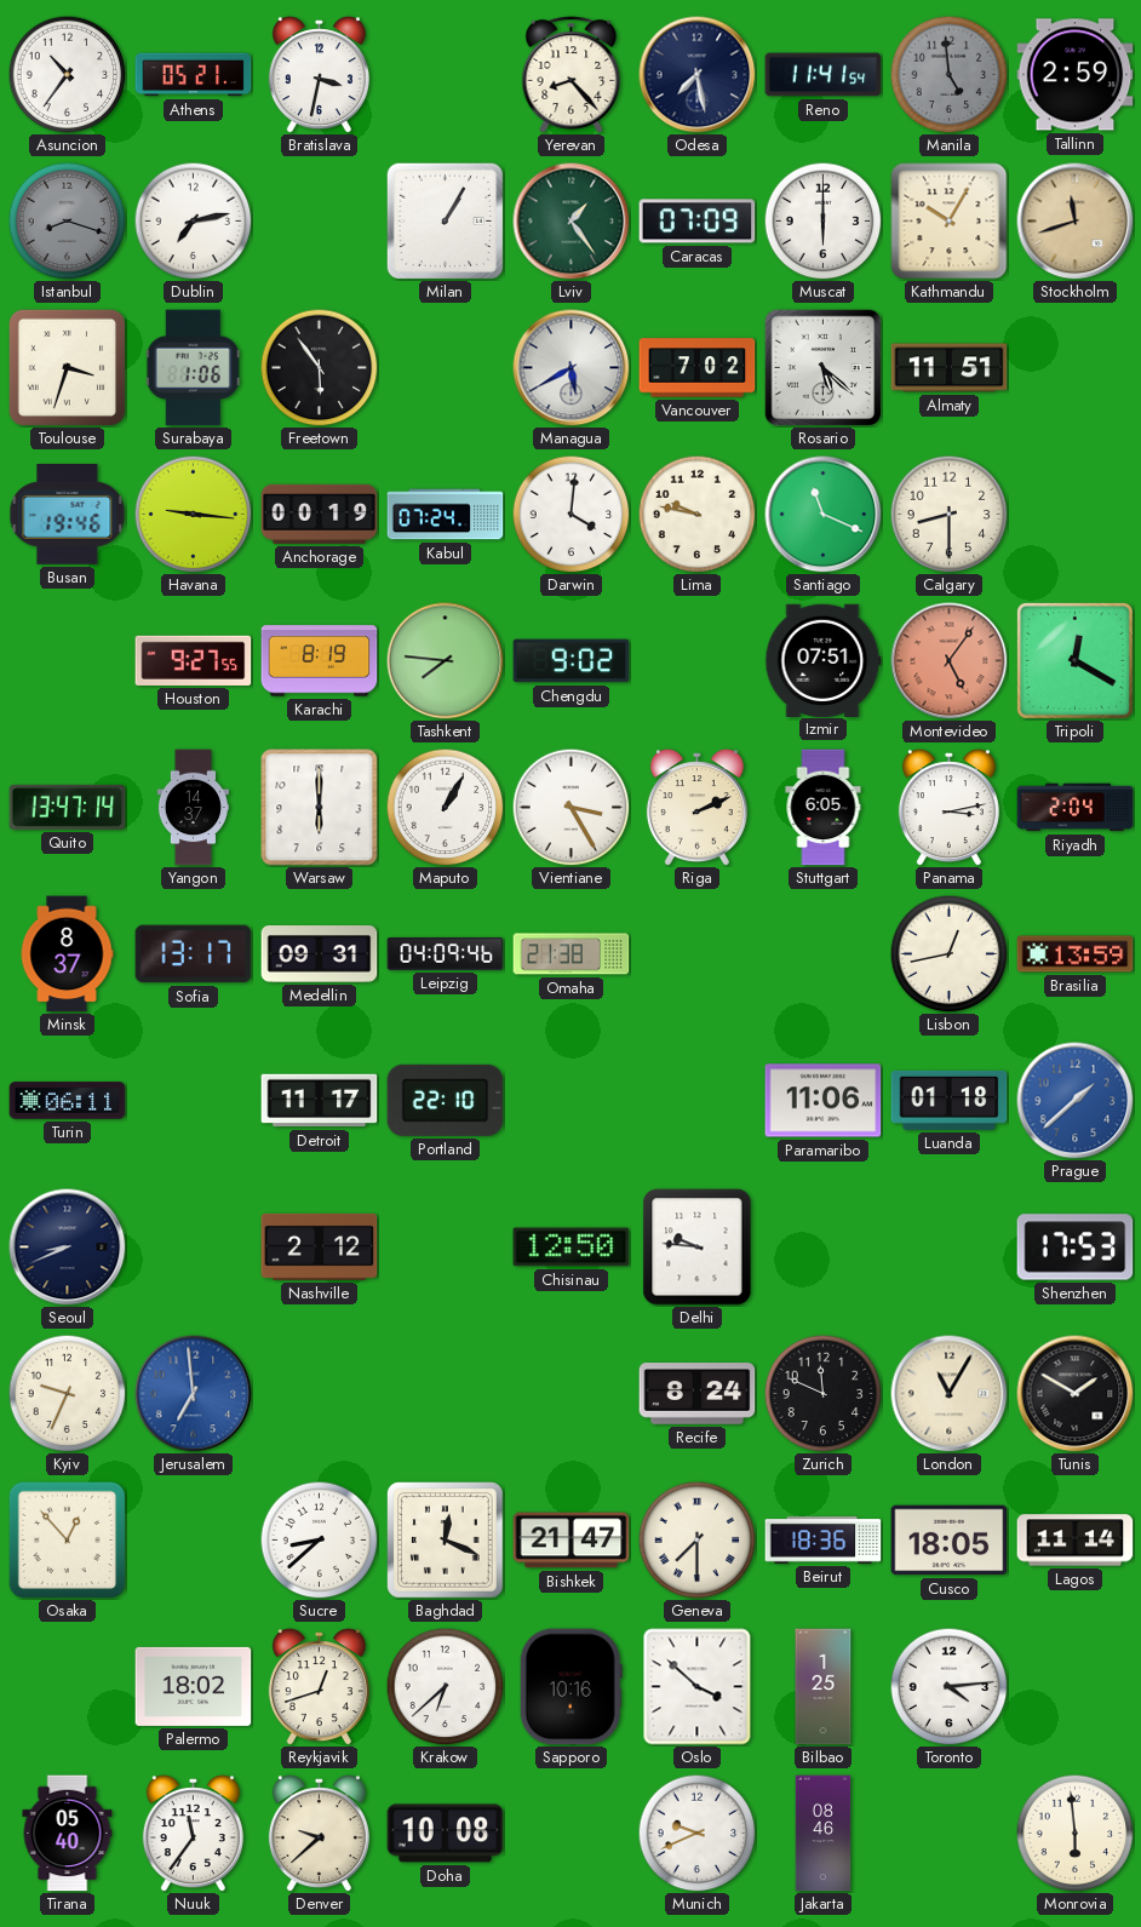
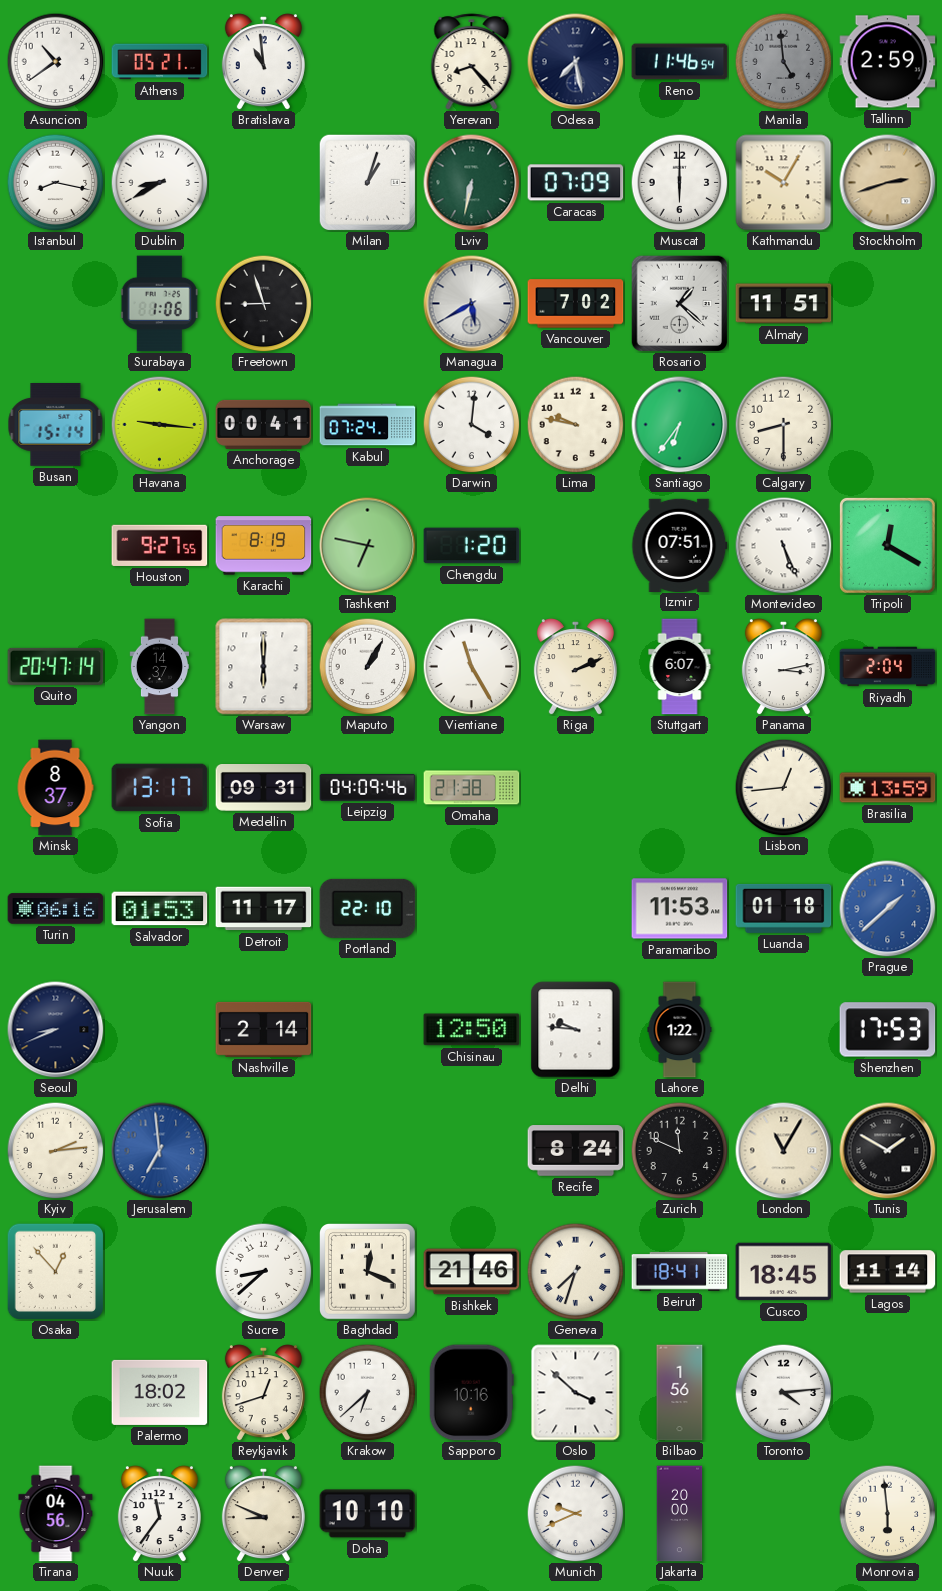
Asuncion: 10:36 -> 10:39
Bratislava: 3:32 -> 10:59
Reno: 11:41 -> 11:46
Istanbul: 8:18 -> 8:17
Istanbul dial: grey -> white
Dublin: 7:13 -> 8:40
Milan: 1:05 -> 1:03
Lviv: 1:24 -> 6:32
Stockholm: 11:42 -> 2:42
Toulouse: 3:33 -> none
Freetown: 5:54 -> 8:57
Rosario: 5:22 -> 1:22
Busan: 19:46 -> 15:14
Anchorage: 00:19 -> 00:41
Santiago: 11:19 -> 6:36
Tashkent: 7:46 -> 6:47
Chengdu: 9:02 -> 1:20
Montevideo: 5:06 -> 5:26
Montevideo dial: salmon -> white
Quito: 13:47 -> 20:47
Vientiane: 3:25 -> 11:25
Stuttgart: 6:05 -> 6:07
Lisbon: 12:43 -> 12:44
Turin: 06:11 -> 06:16
Salvador: none -> 01:53
Paramaribo: 11:06 -> 11:53
Nashville: 2:12 -> 2:14
Lahore: none -> 1:22
Kyiv: 9:34 -> 2:14
Bishkek: 21:47 -> 21:46
Geneva: 7:30 -> 7:33
Beirut: 18:36 -> 18:41
Cusco: 18:05 -> 18:45
Bilbao: 1:25 -> 1:56
Tirana: 05:40 -> 04:56
Denver: 9:38 -> 8:49
Doha: 10:08 -> 10:10
Jakarta: 08:46 -> 20:00
